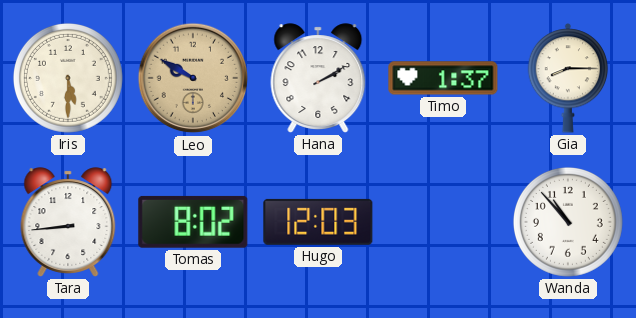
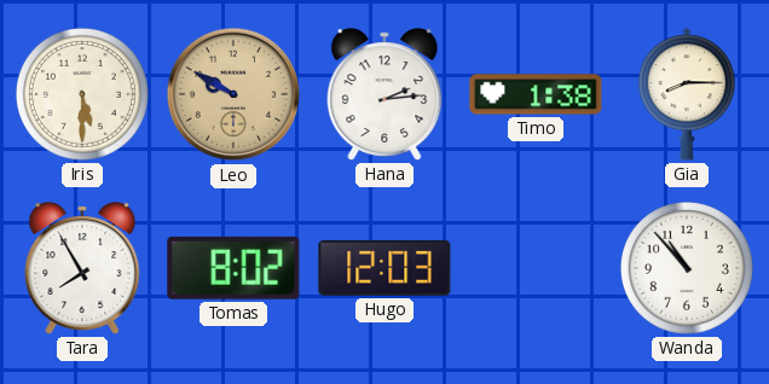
Hana: 2:10 -> 2:14
Timo: 1:37 -> 1:38
Tara: 8:44 -> 7:55
